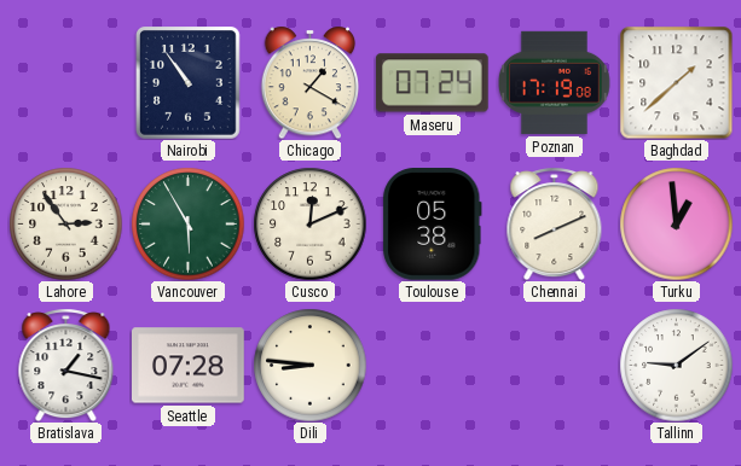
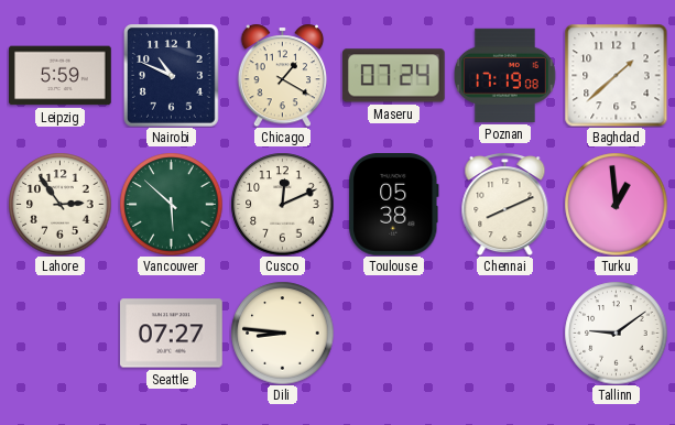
Leipzig: none -> 5:59
Nairobi: 10:54 -> 10:49
Vancouver: 5:55 -> 5:52
Bratislava: 1:17 -> none
Seattle: 07:28 -> 07:27
